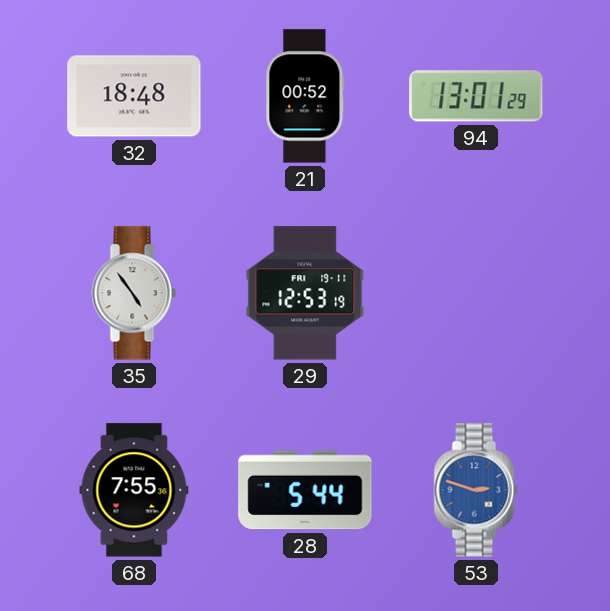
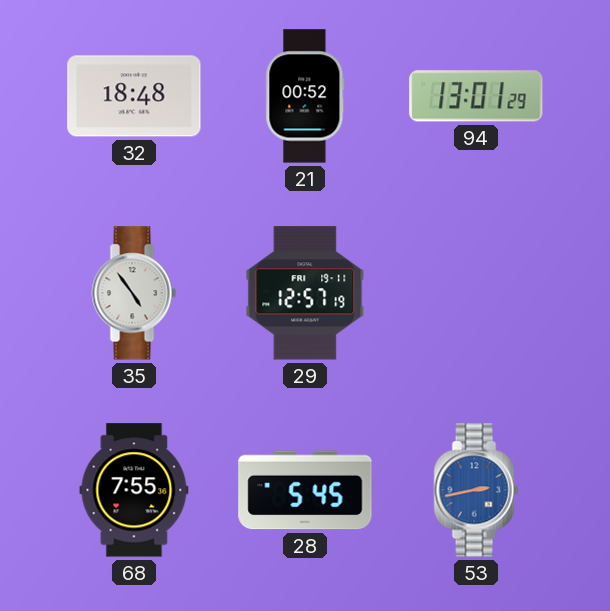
29: 12:53 -> 12:57
28: 5:44 -> 5:45
53: 2:48 -> 2:43
